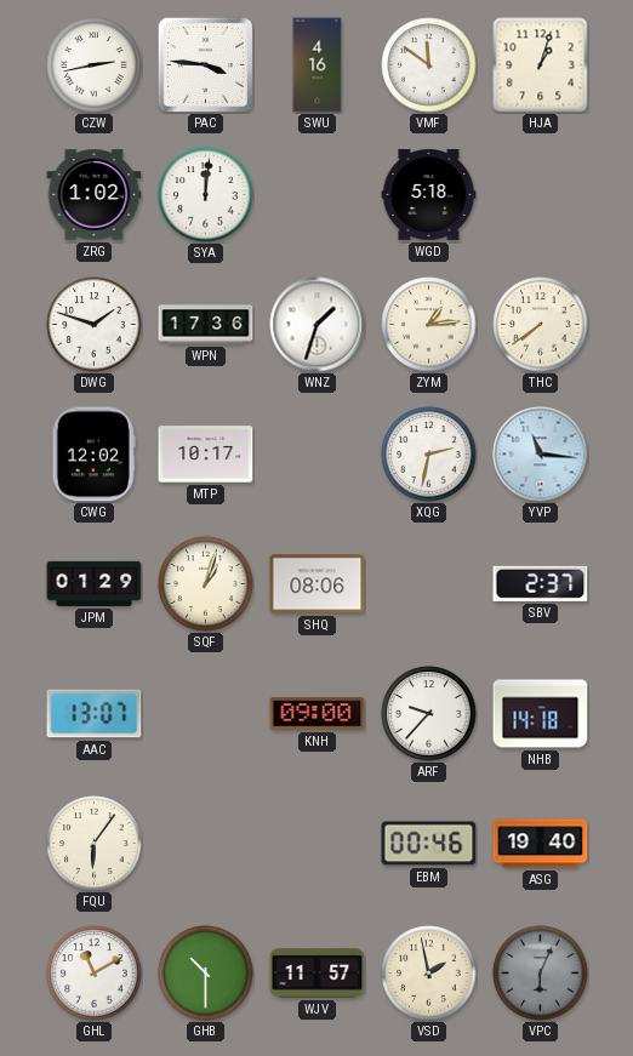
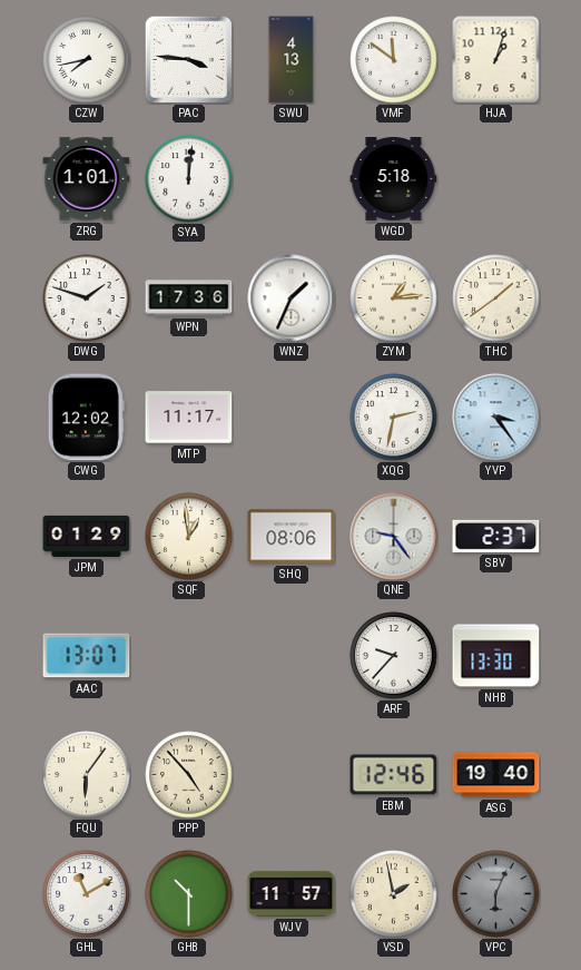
CZW: 2:43 -> 7:43
SWU: 4:16 -> 4:13
ZRG: 1:02 -> 1:01
WNZ: 1:33 -> 1:34
THC: 7:39 -> 1:39
MTP: 10:17 -> 11:17
YVP: 11:16 -> 3:24
SQF: 1:03 -> 12:59
QNE: none -> 9:24
KNH: 09:00 -> none
NHB: 14:18 -> 13:30
PPP: none -> 4:53
EBM: 00:46 -> 12:46
